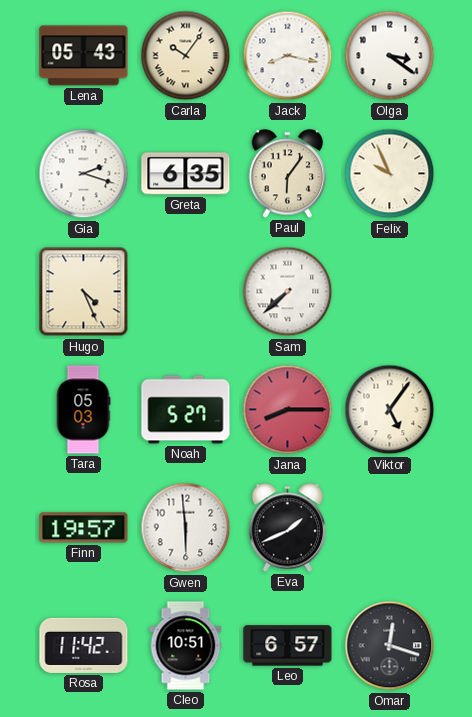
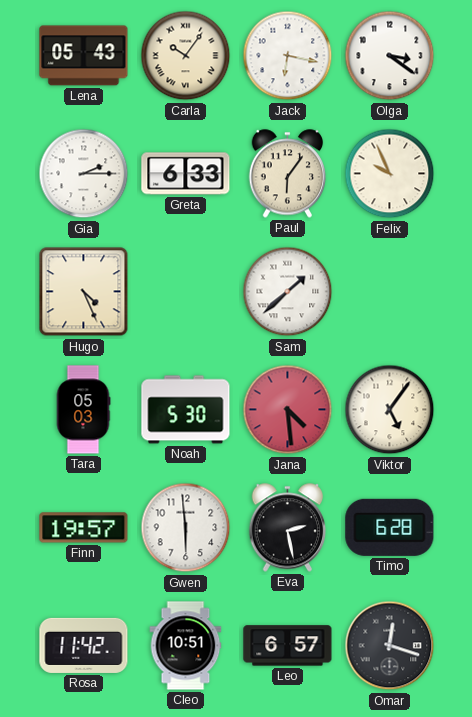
Jack: 8:17 -> 6:17
Gia: 2:18 -> 2:15
Greta: 6:35 -> 6:33
Sam: 7:38 -> 1:38
Noah: 5:27 -> 5:30
Jana: 8:15 -> 4:29
Eva: 1:41 -> 2:28
Timo: none -> 6:28
